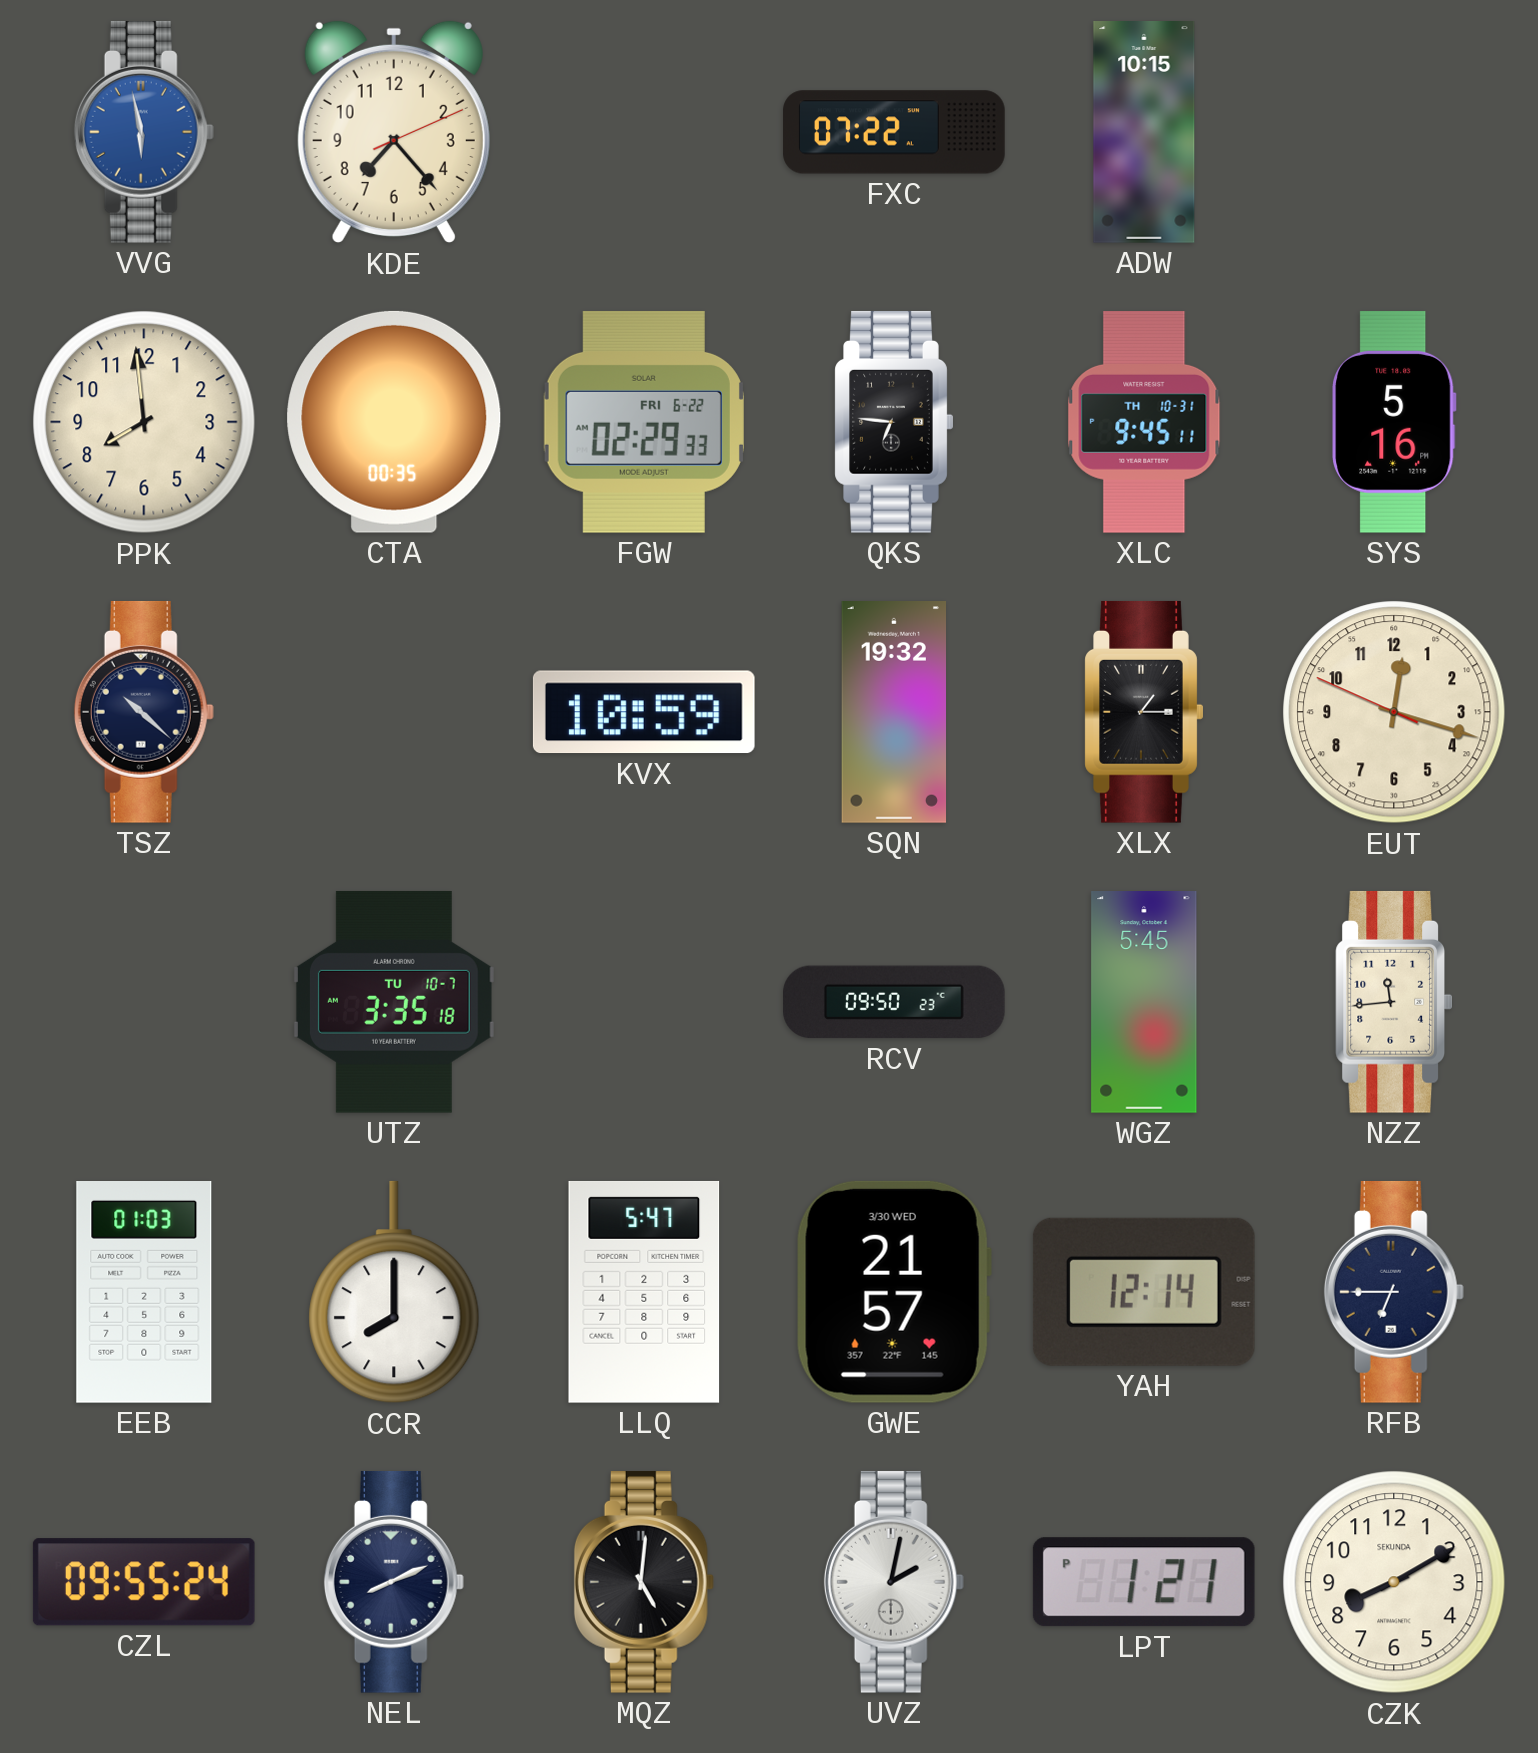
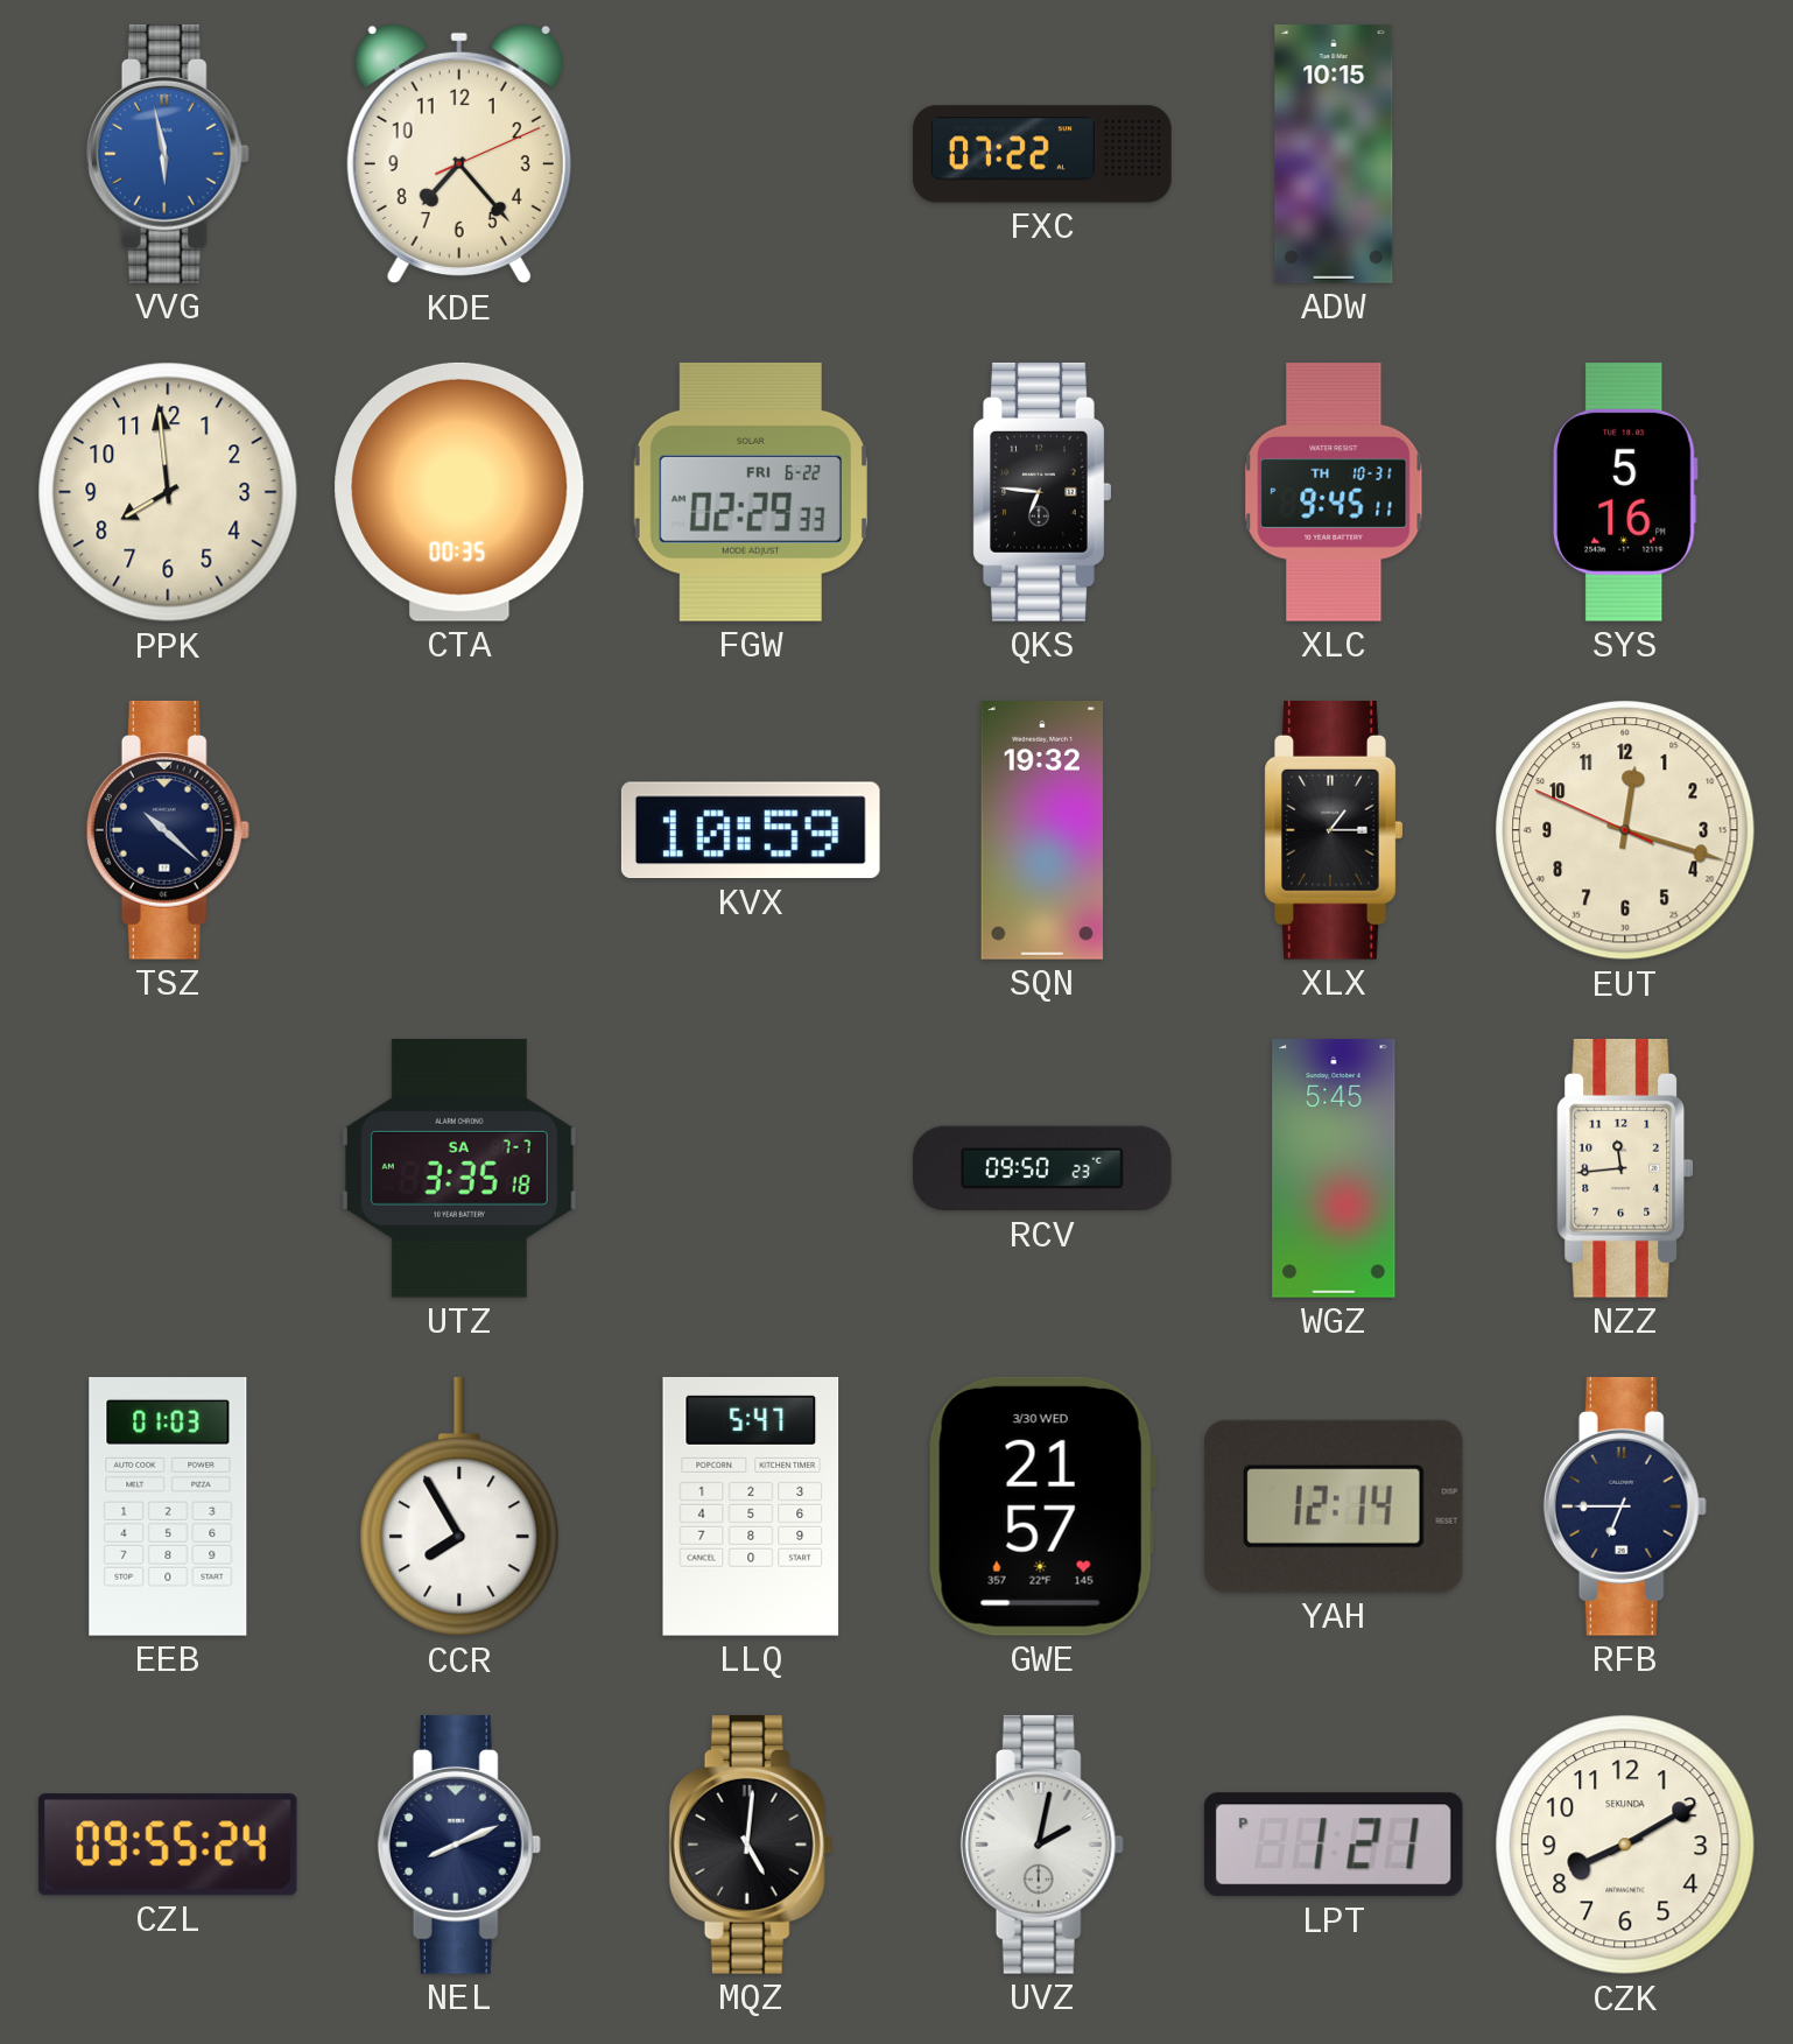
UTZ date: TU 10-7 -> SA 7-7
CCR: 8:00 -> 7:55
